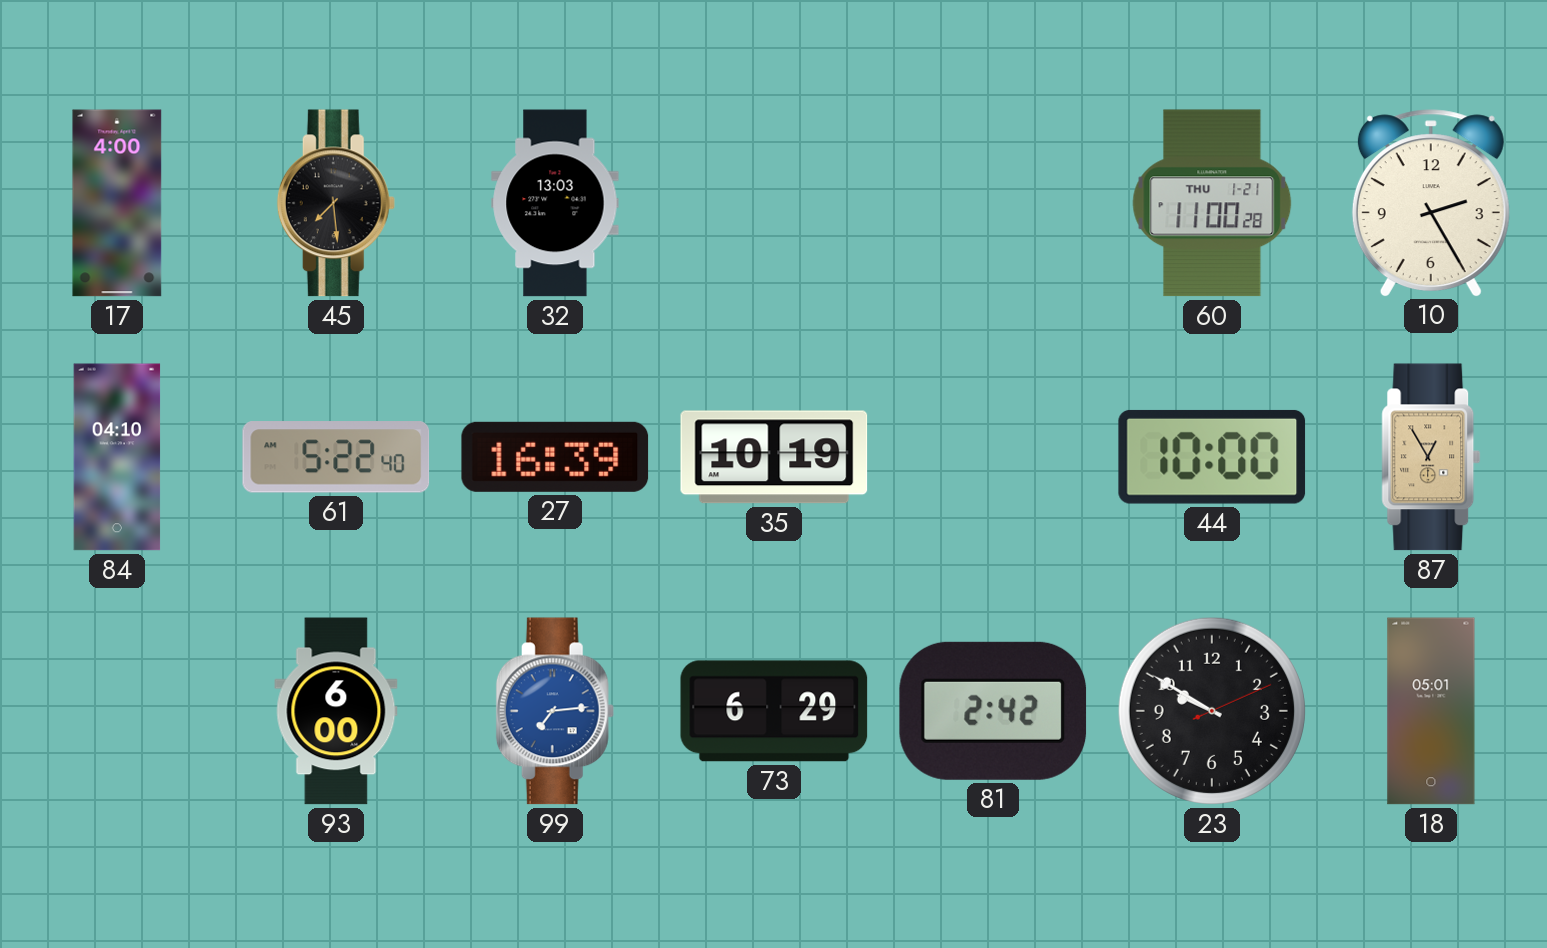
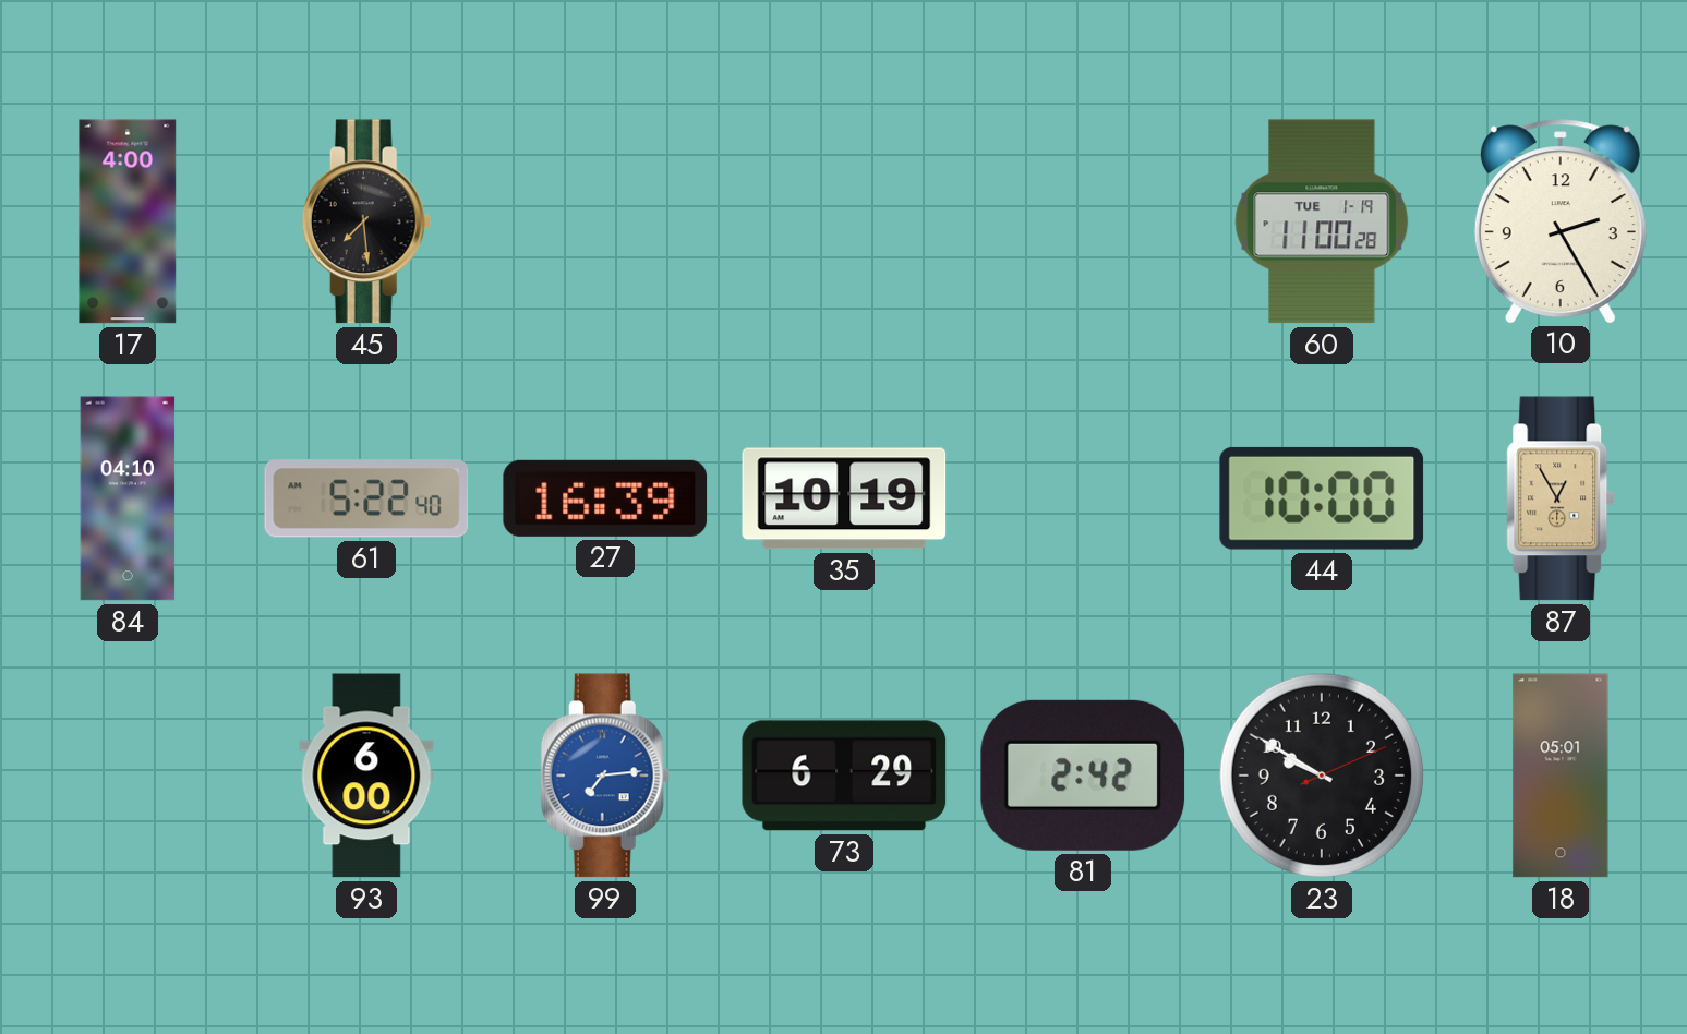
32: 13:03 -> none
60 date: THU 1-21 -> TUE 1-19
